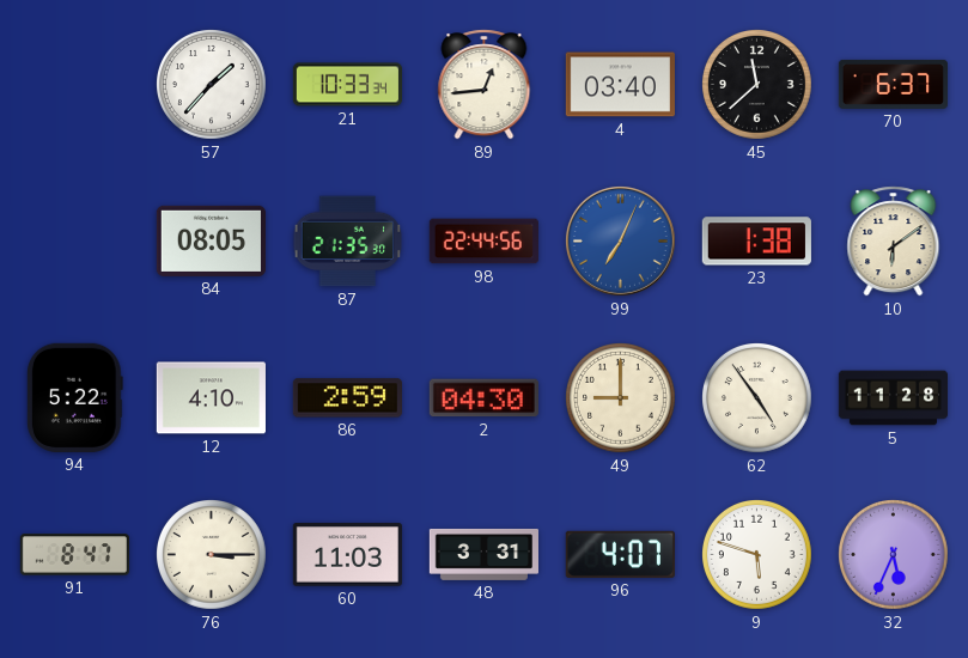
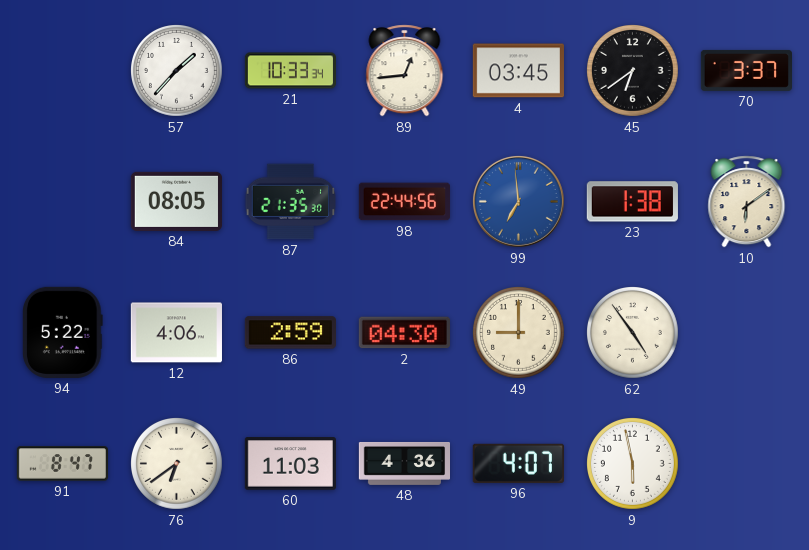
4: 03:40 -> 03:45
45: 11:38 -> 6:39
70: 6:37 -> 3:37
99: 7:04 -> 6:59
12: 4:10 -> 4:06
5: 11:28 -> none
76: 3:15 -> 6:39
48: 3:31 -> 4:36
9: 5:48 -> 5:58
32: 5:34 -> none
